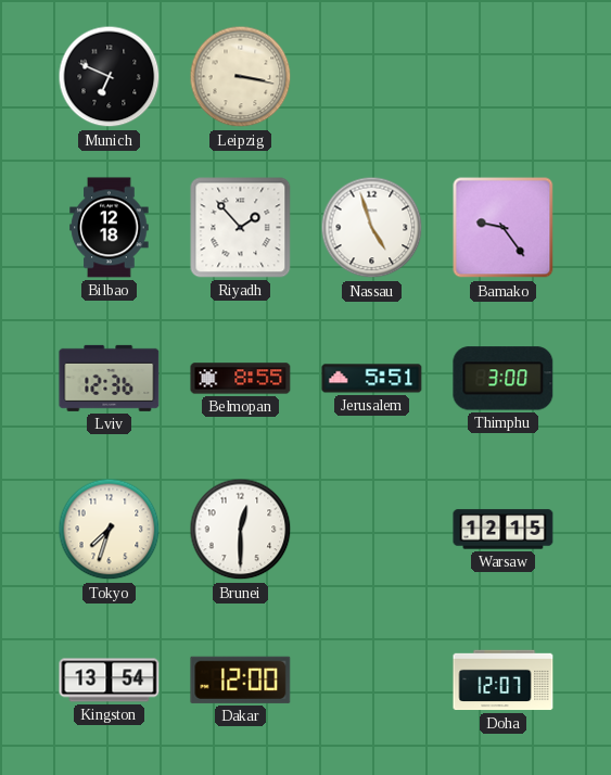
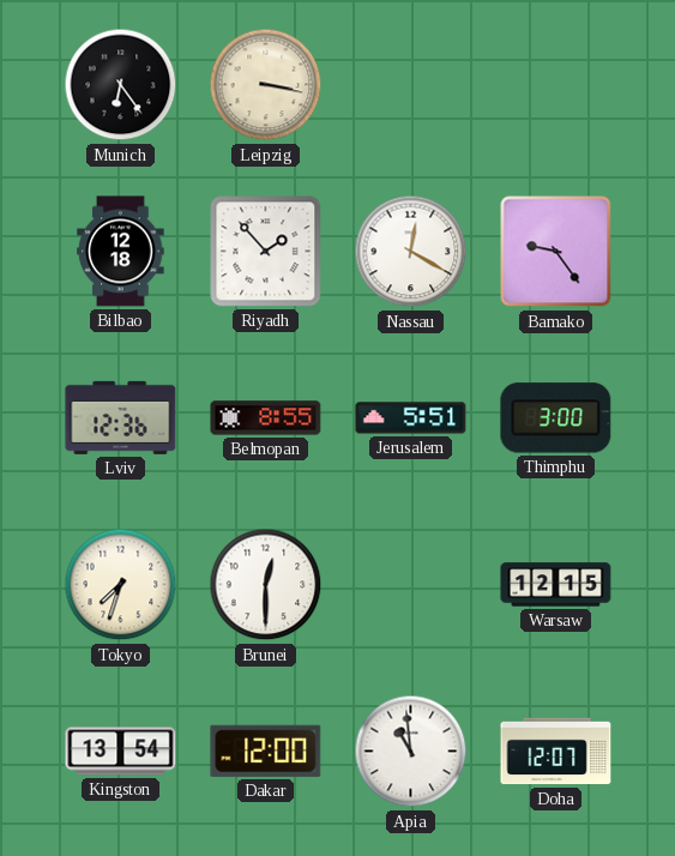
Munich: 6:49 -> 6:24
Nassau: 4:57 -> 12:20
Apia: none -> 10:59
